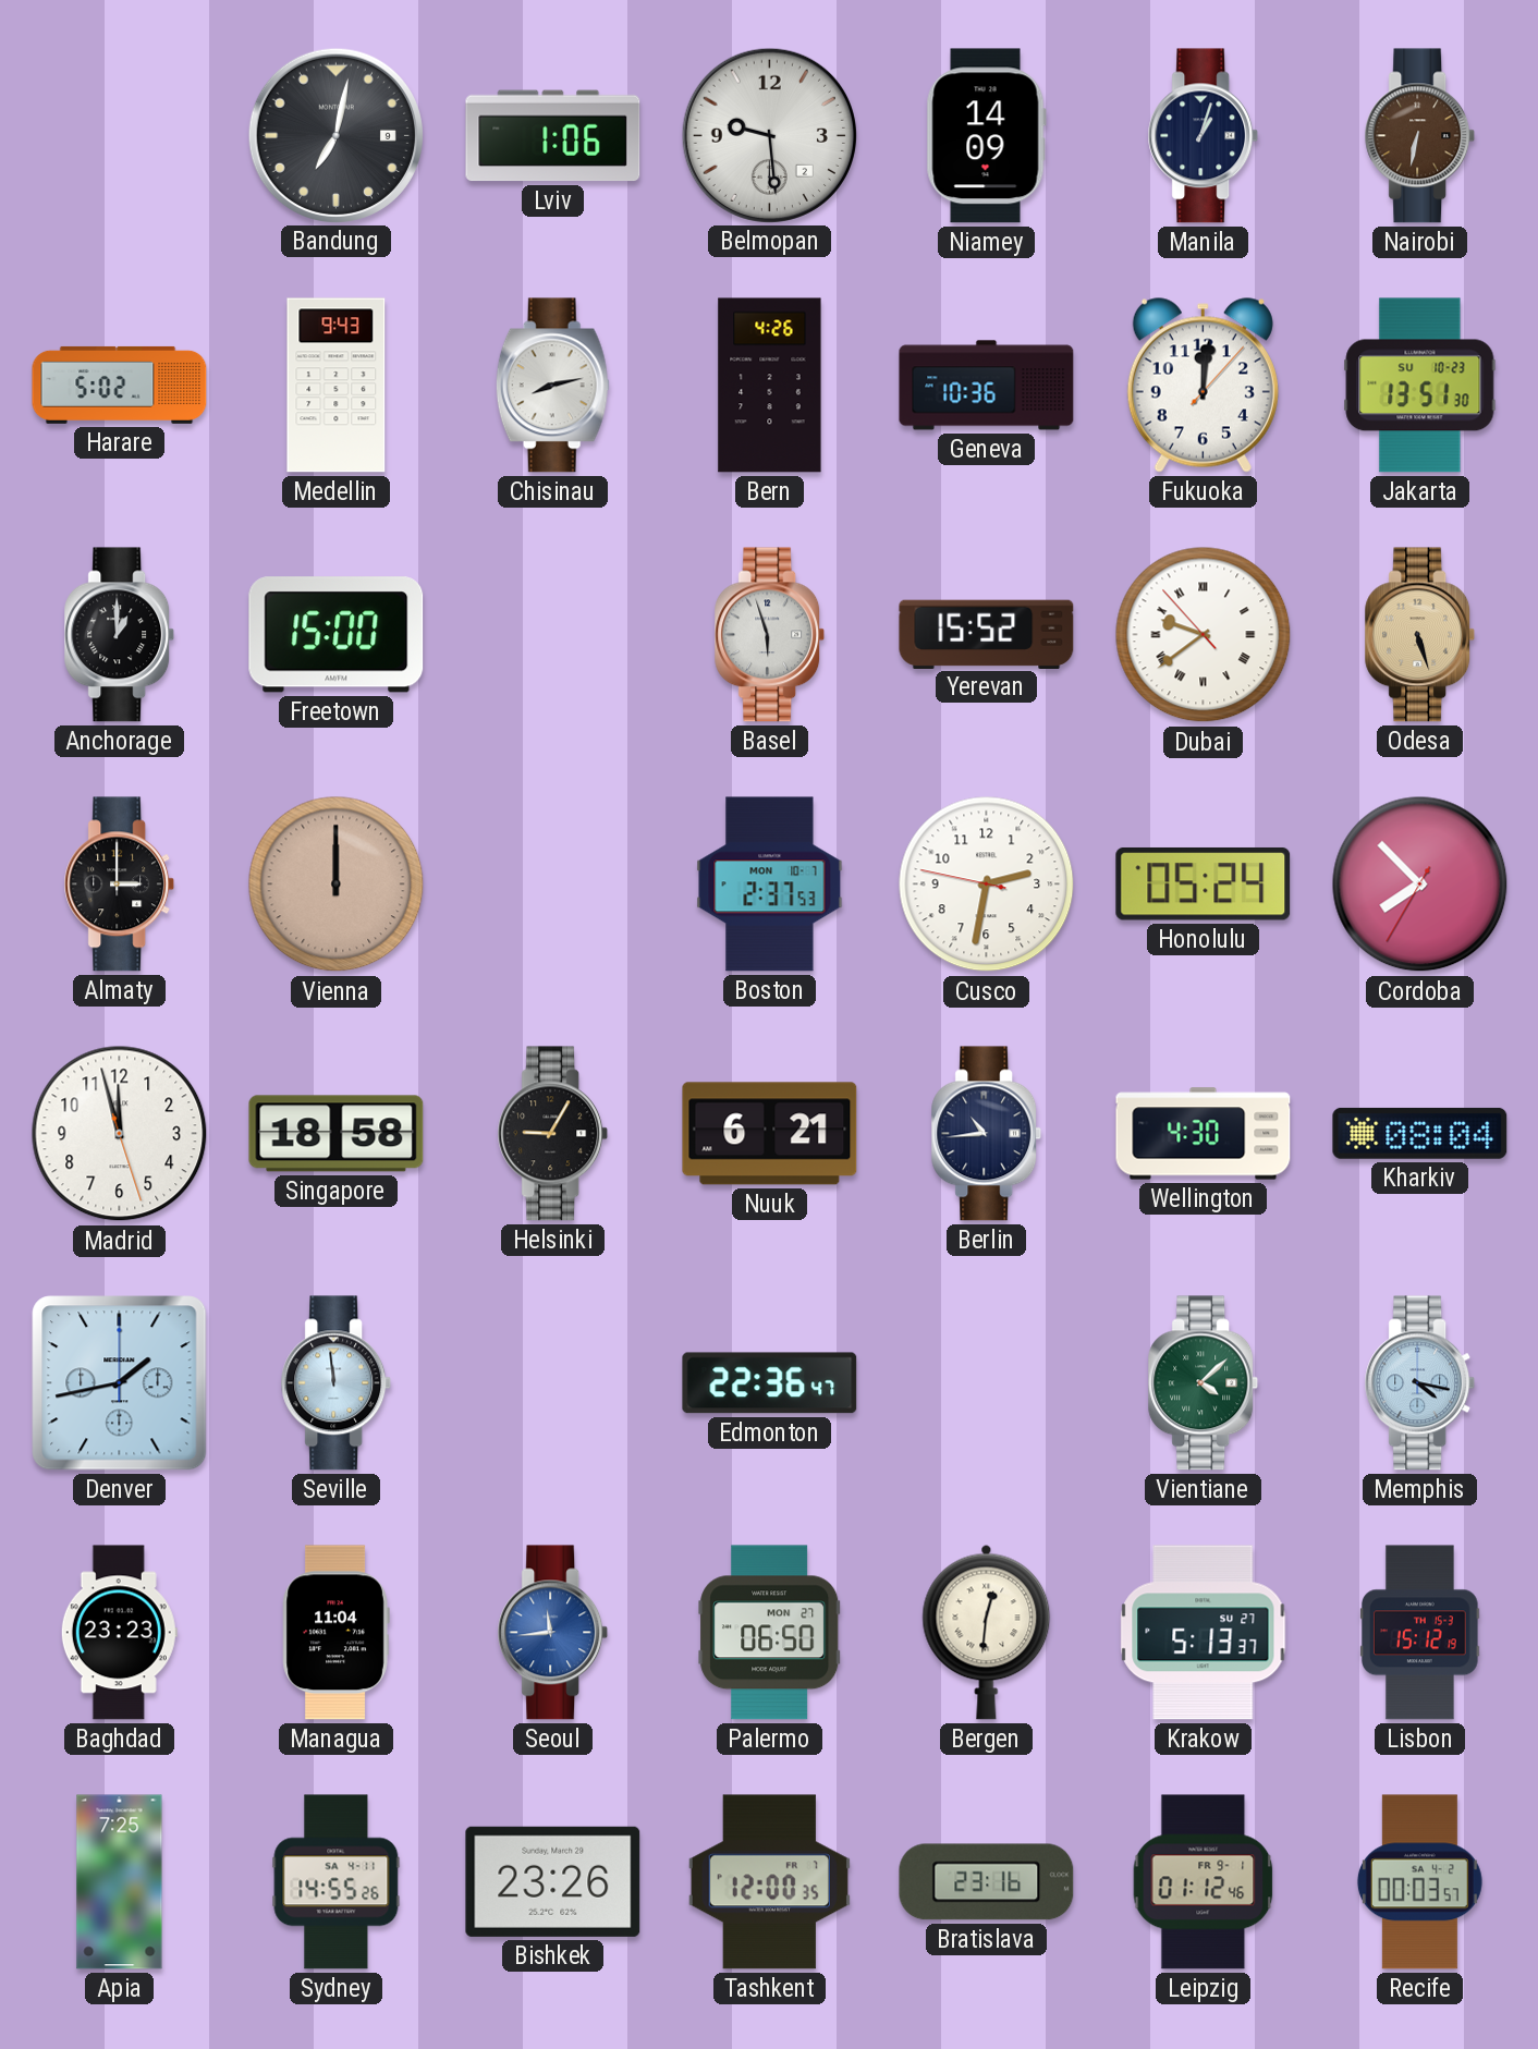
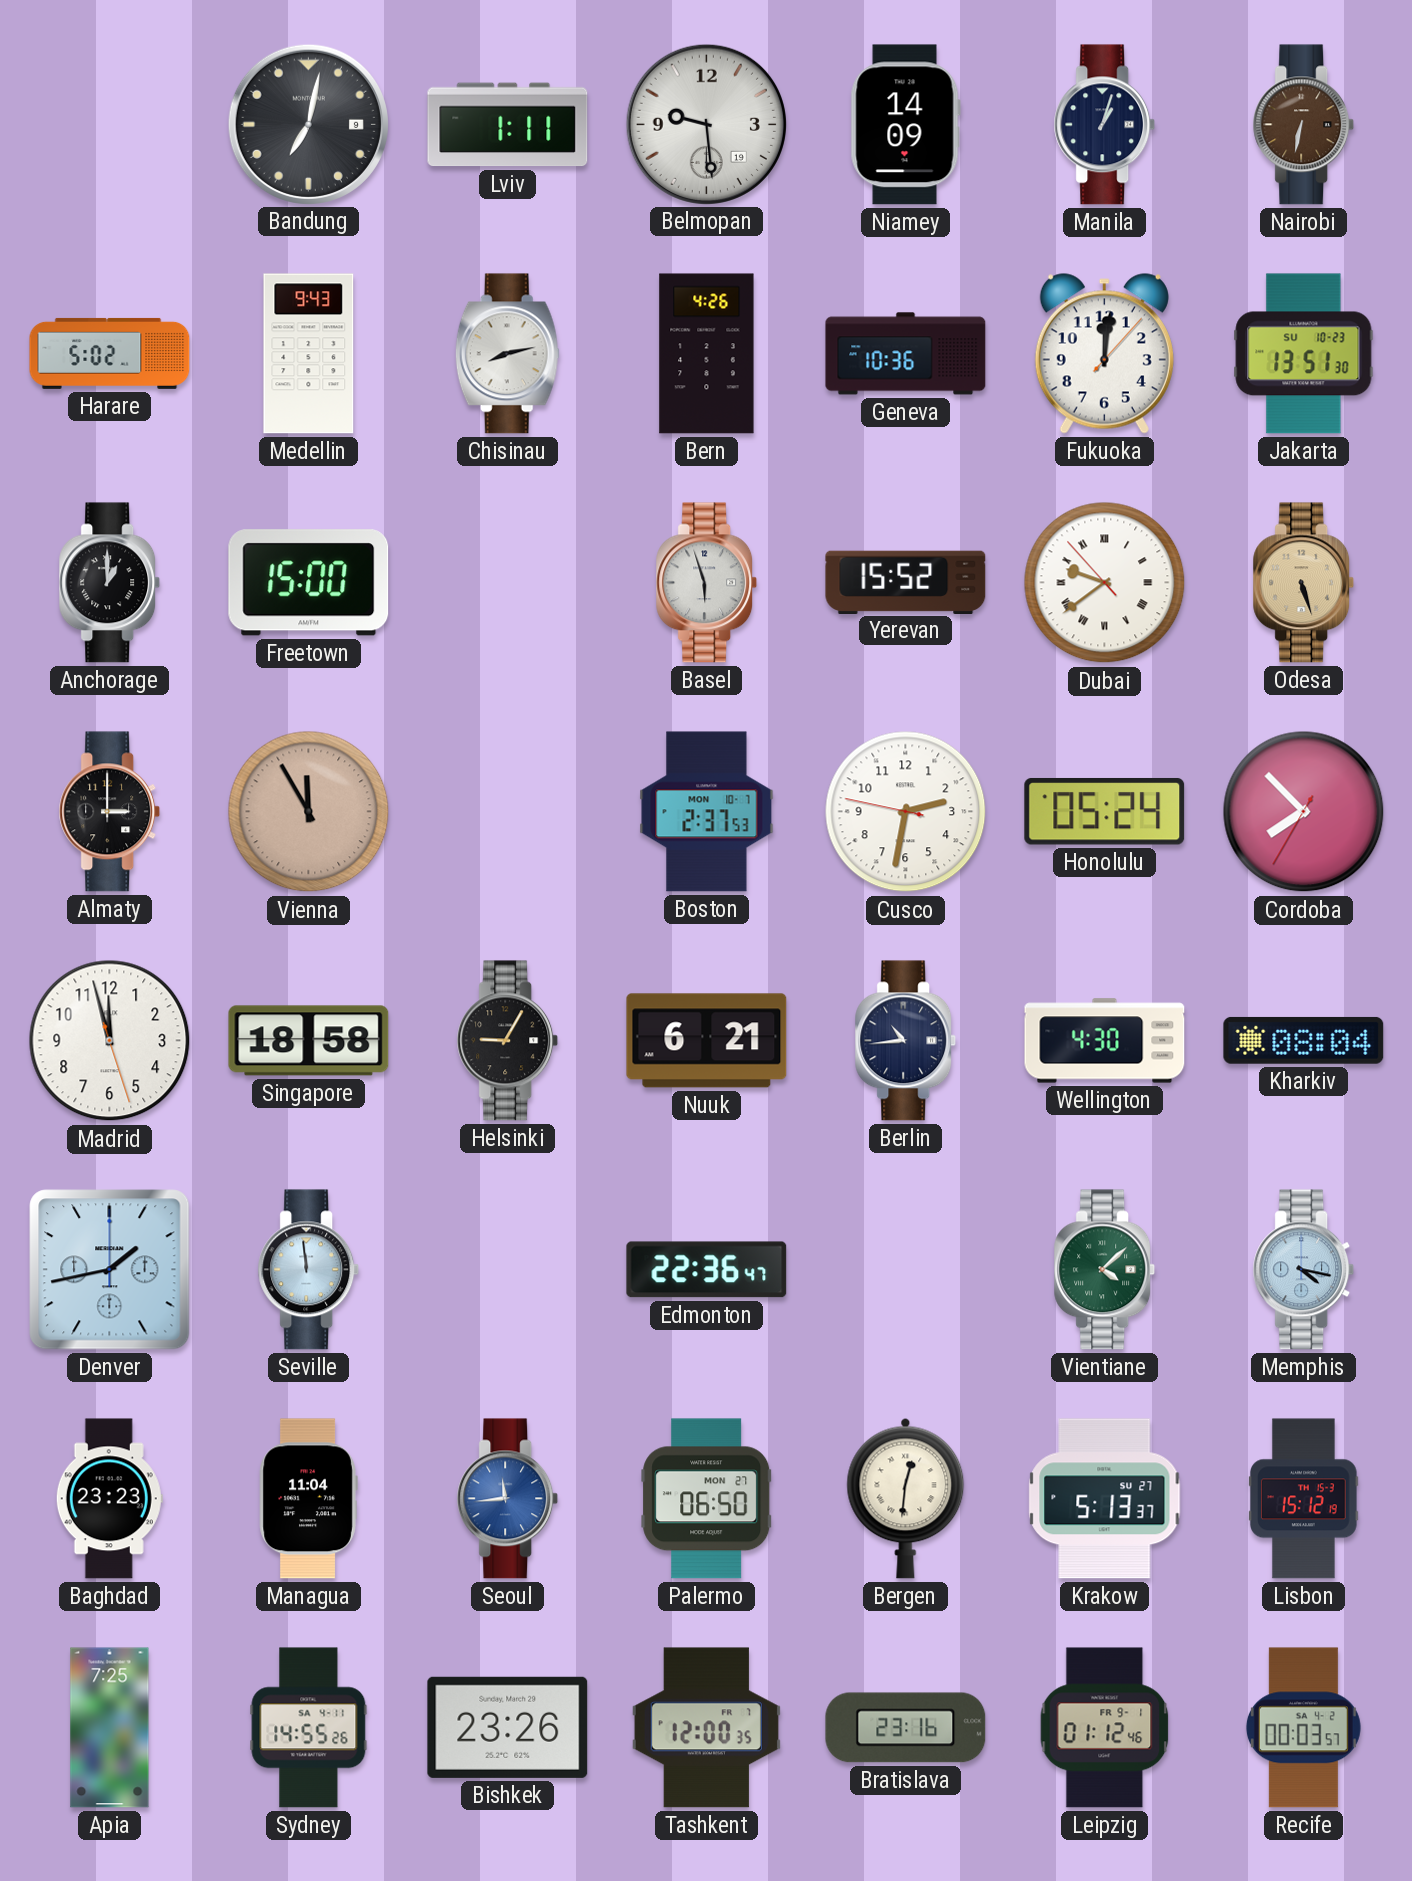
Lviv: 1:06 -> 1:11
Belmopan date: 2 -> 19
Vienna: 12:00 -> 11:55
